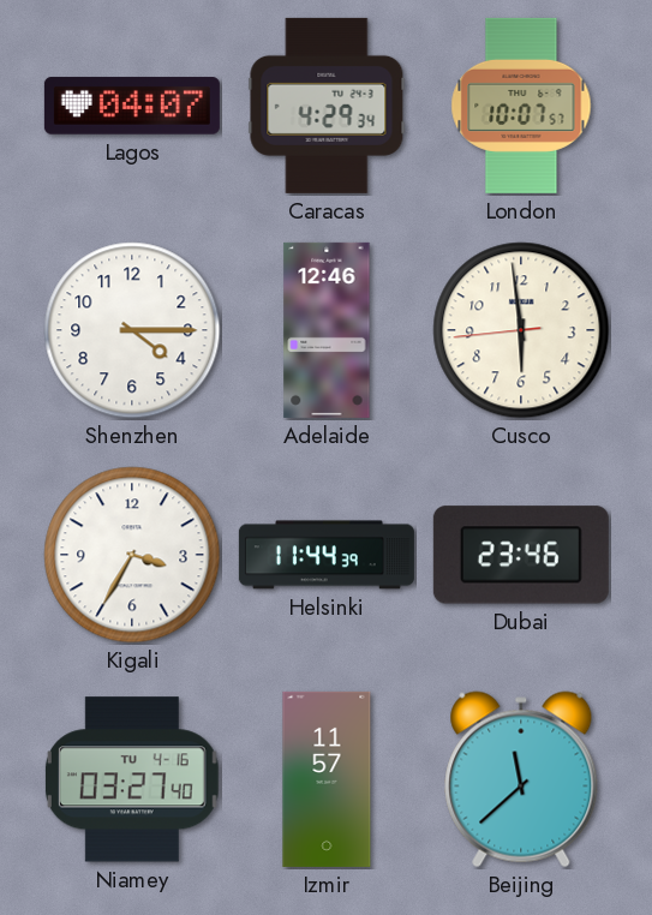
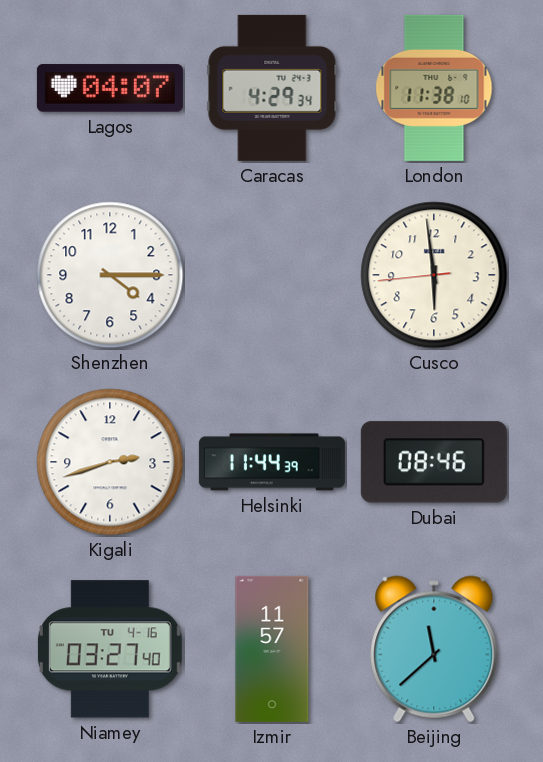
London: 10:07 -> 11:38
Adelaide: 12:46 -> none
Kigali: 3:35 -> 2:42
Dubai: 23:46 -> 08:46
